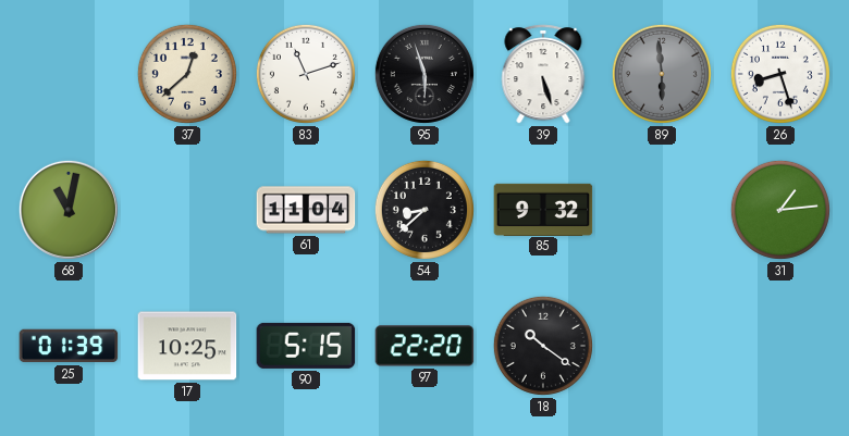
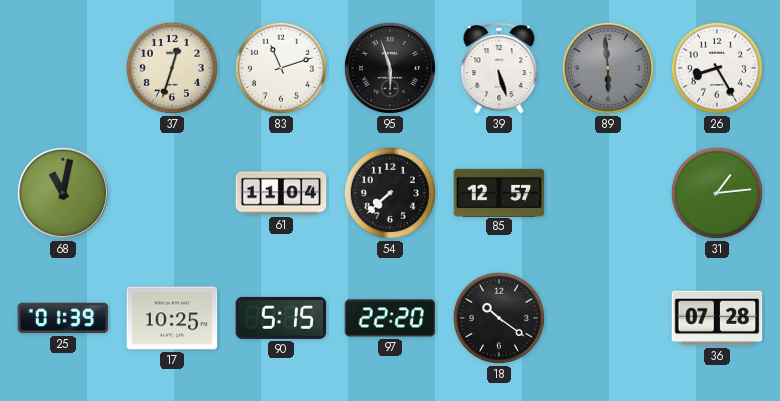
37: 12:38 -> 12:33
26: 8:27 -> 8:25
54: 8:38 -> 7:38
85: 9:32 -> 12:57
36: none -> 07:28
